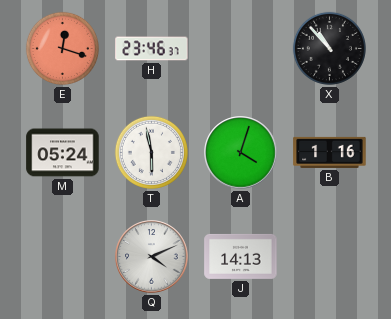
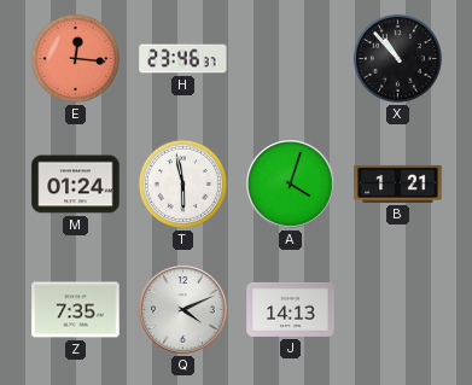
E: 12:18 -> 12:16
M: 05:24 -> 01:24
B: 1:16 -> 1:21
Z: none -> 7:35
